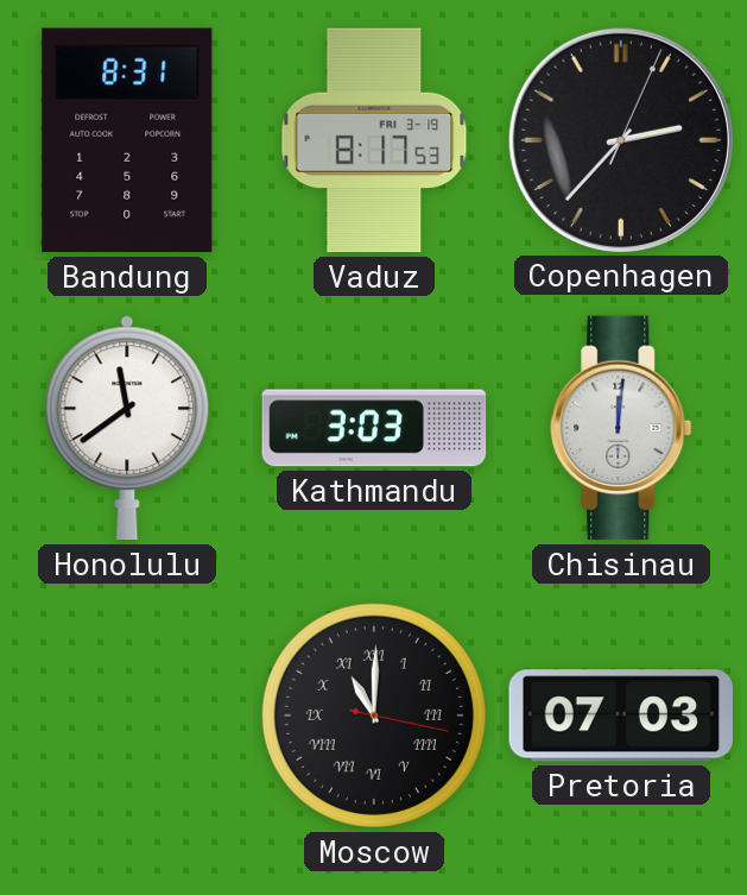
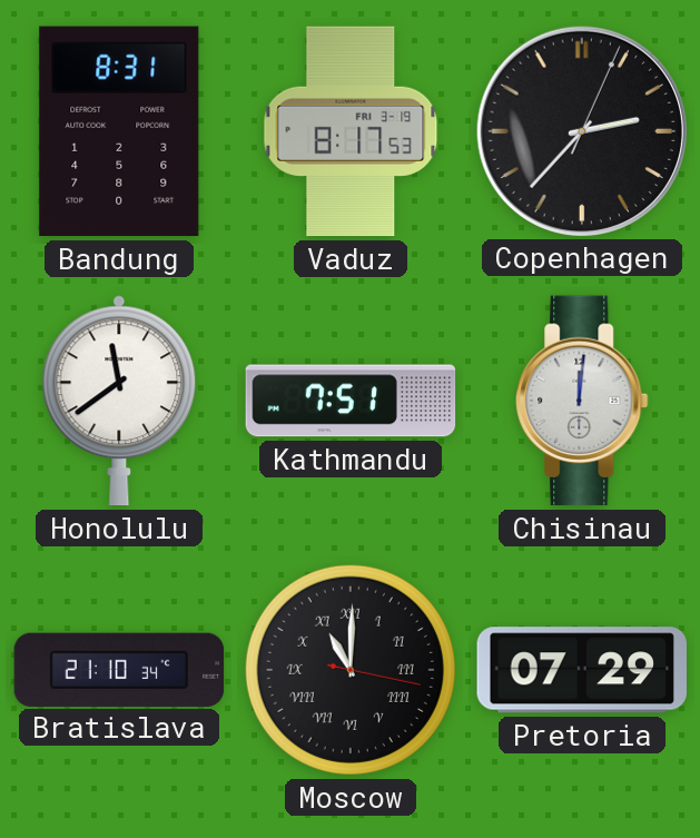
Kathmandu: 3:03 -> 7:51
Bratislava: none -> 21:10
Pretoria: 07:03 -> 07:29
